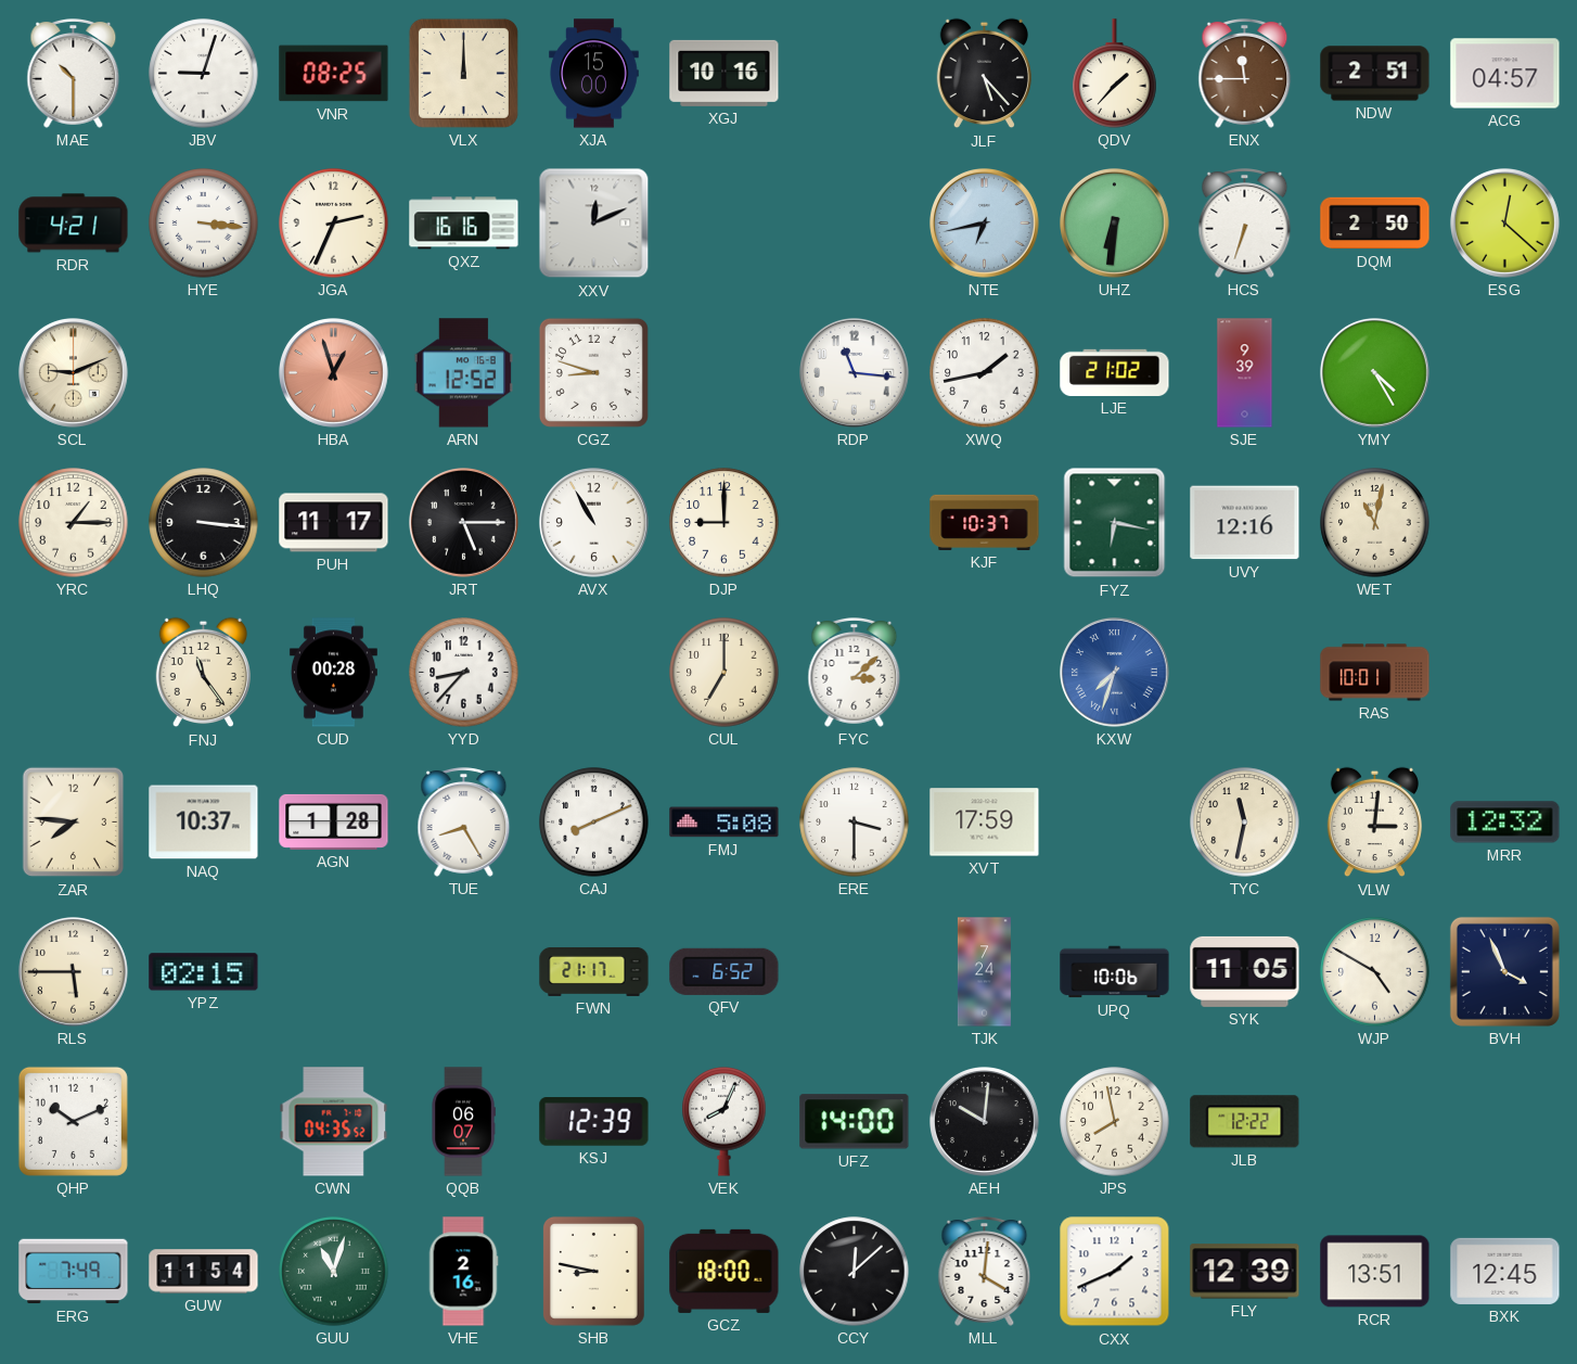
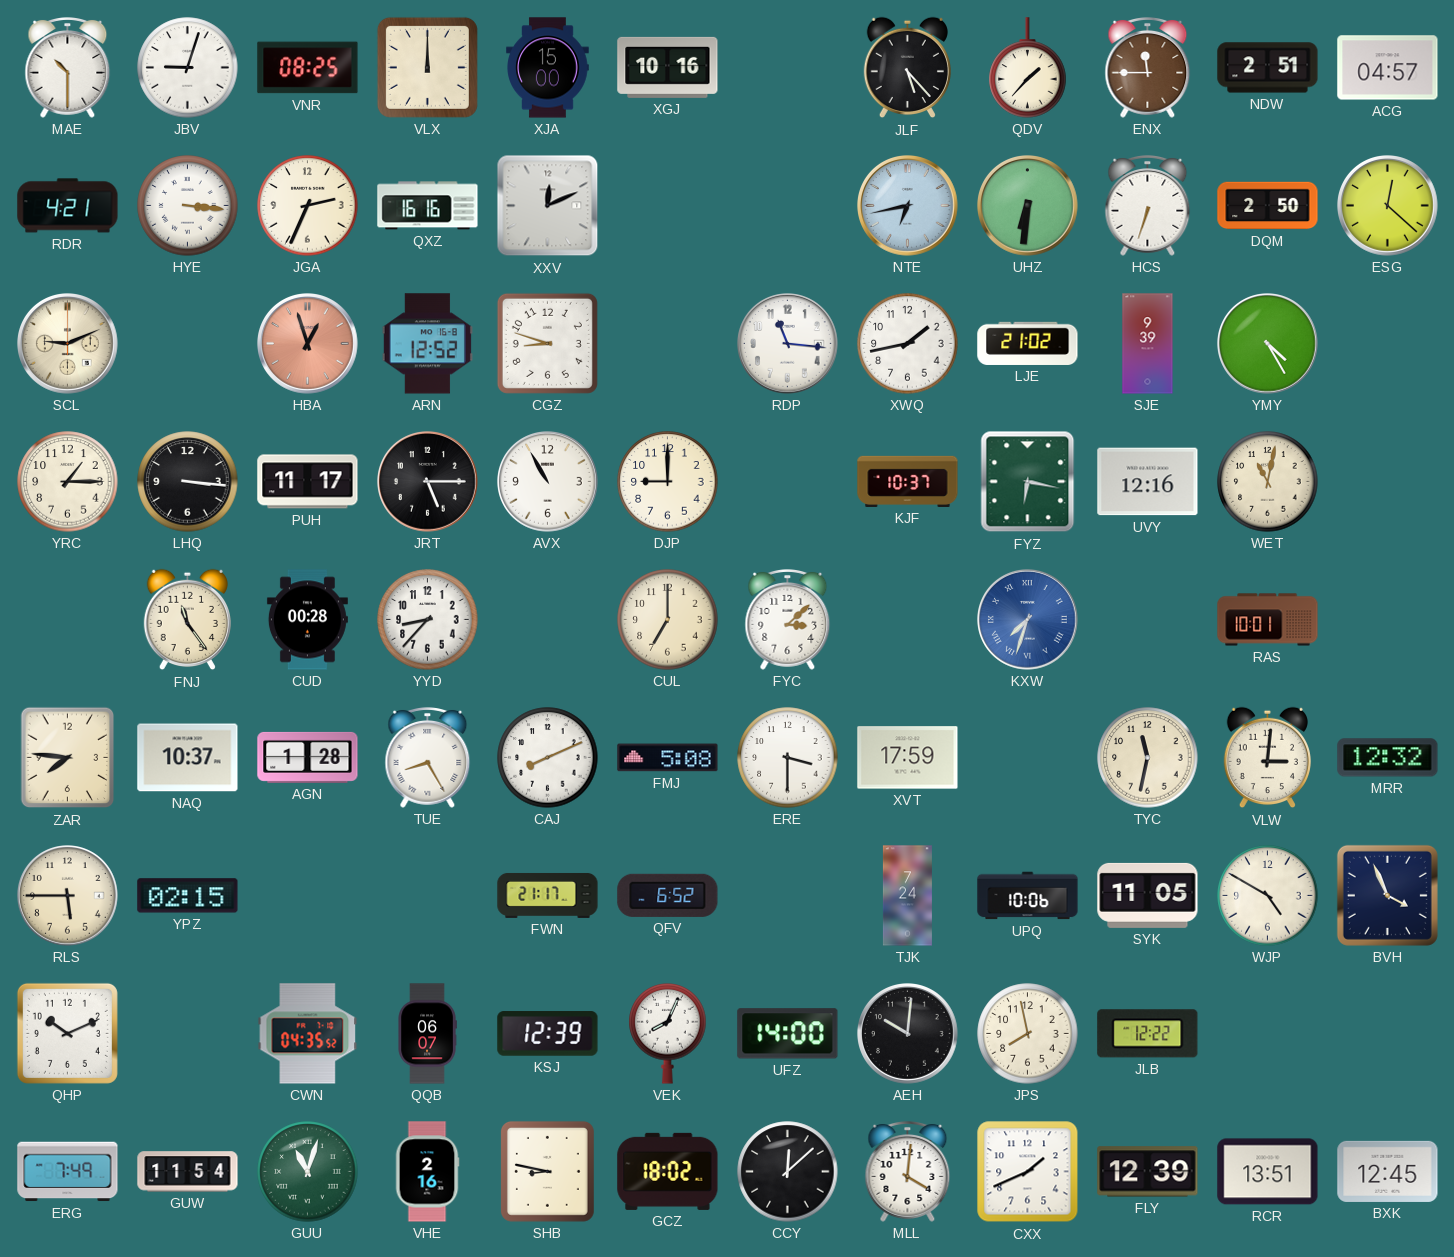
GCZ: 18:00 -> 18:02
